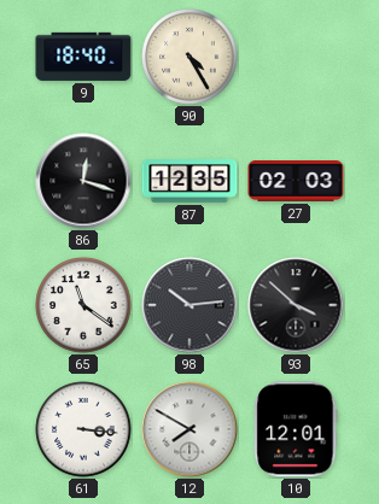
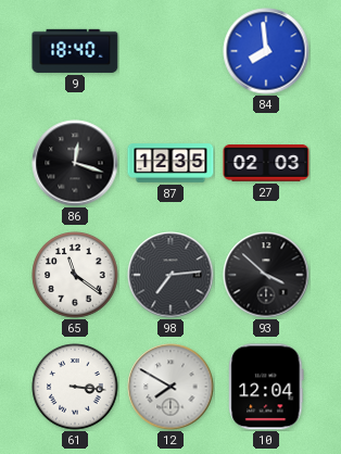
90: 4:25 -> none
84: none -> 7:59
98: 10:14 -> 7:14
10: 12:01 -> 12:04
